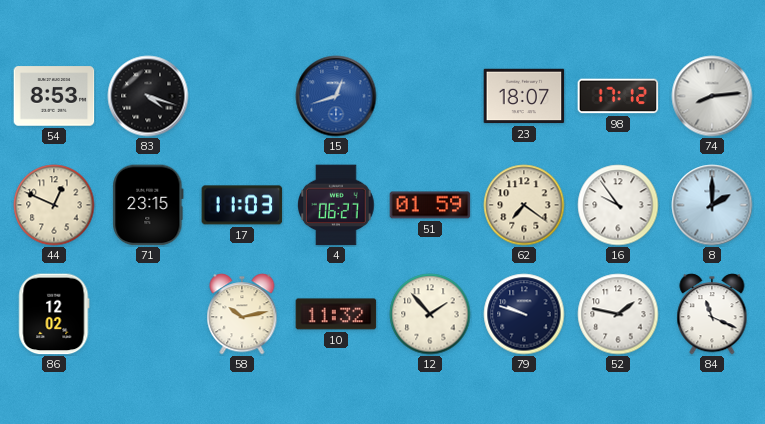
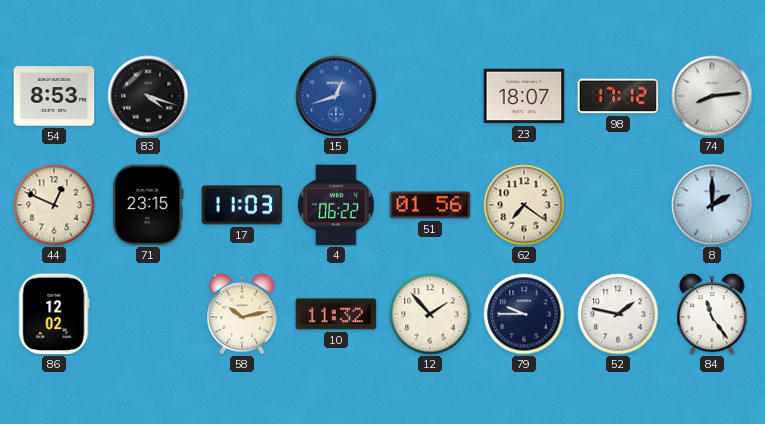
4: 06:27 -> 06:22
51: 01:59 -> 01:56
16: 9:54 -> none
79: 9:48 -> 9:45
84: 11:19 -> 11:24
